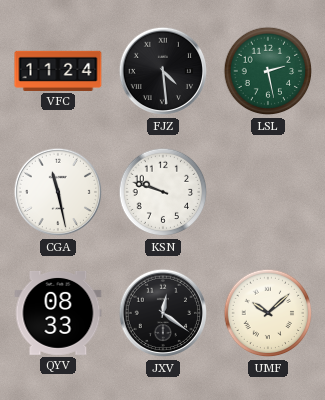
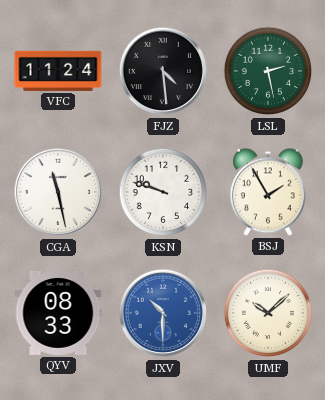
BSJ: none -> 1:55
JXV: 12:21 -> 10:30
JXV dial: black -> blue
